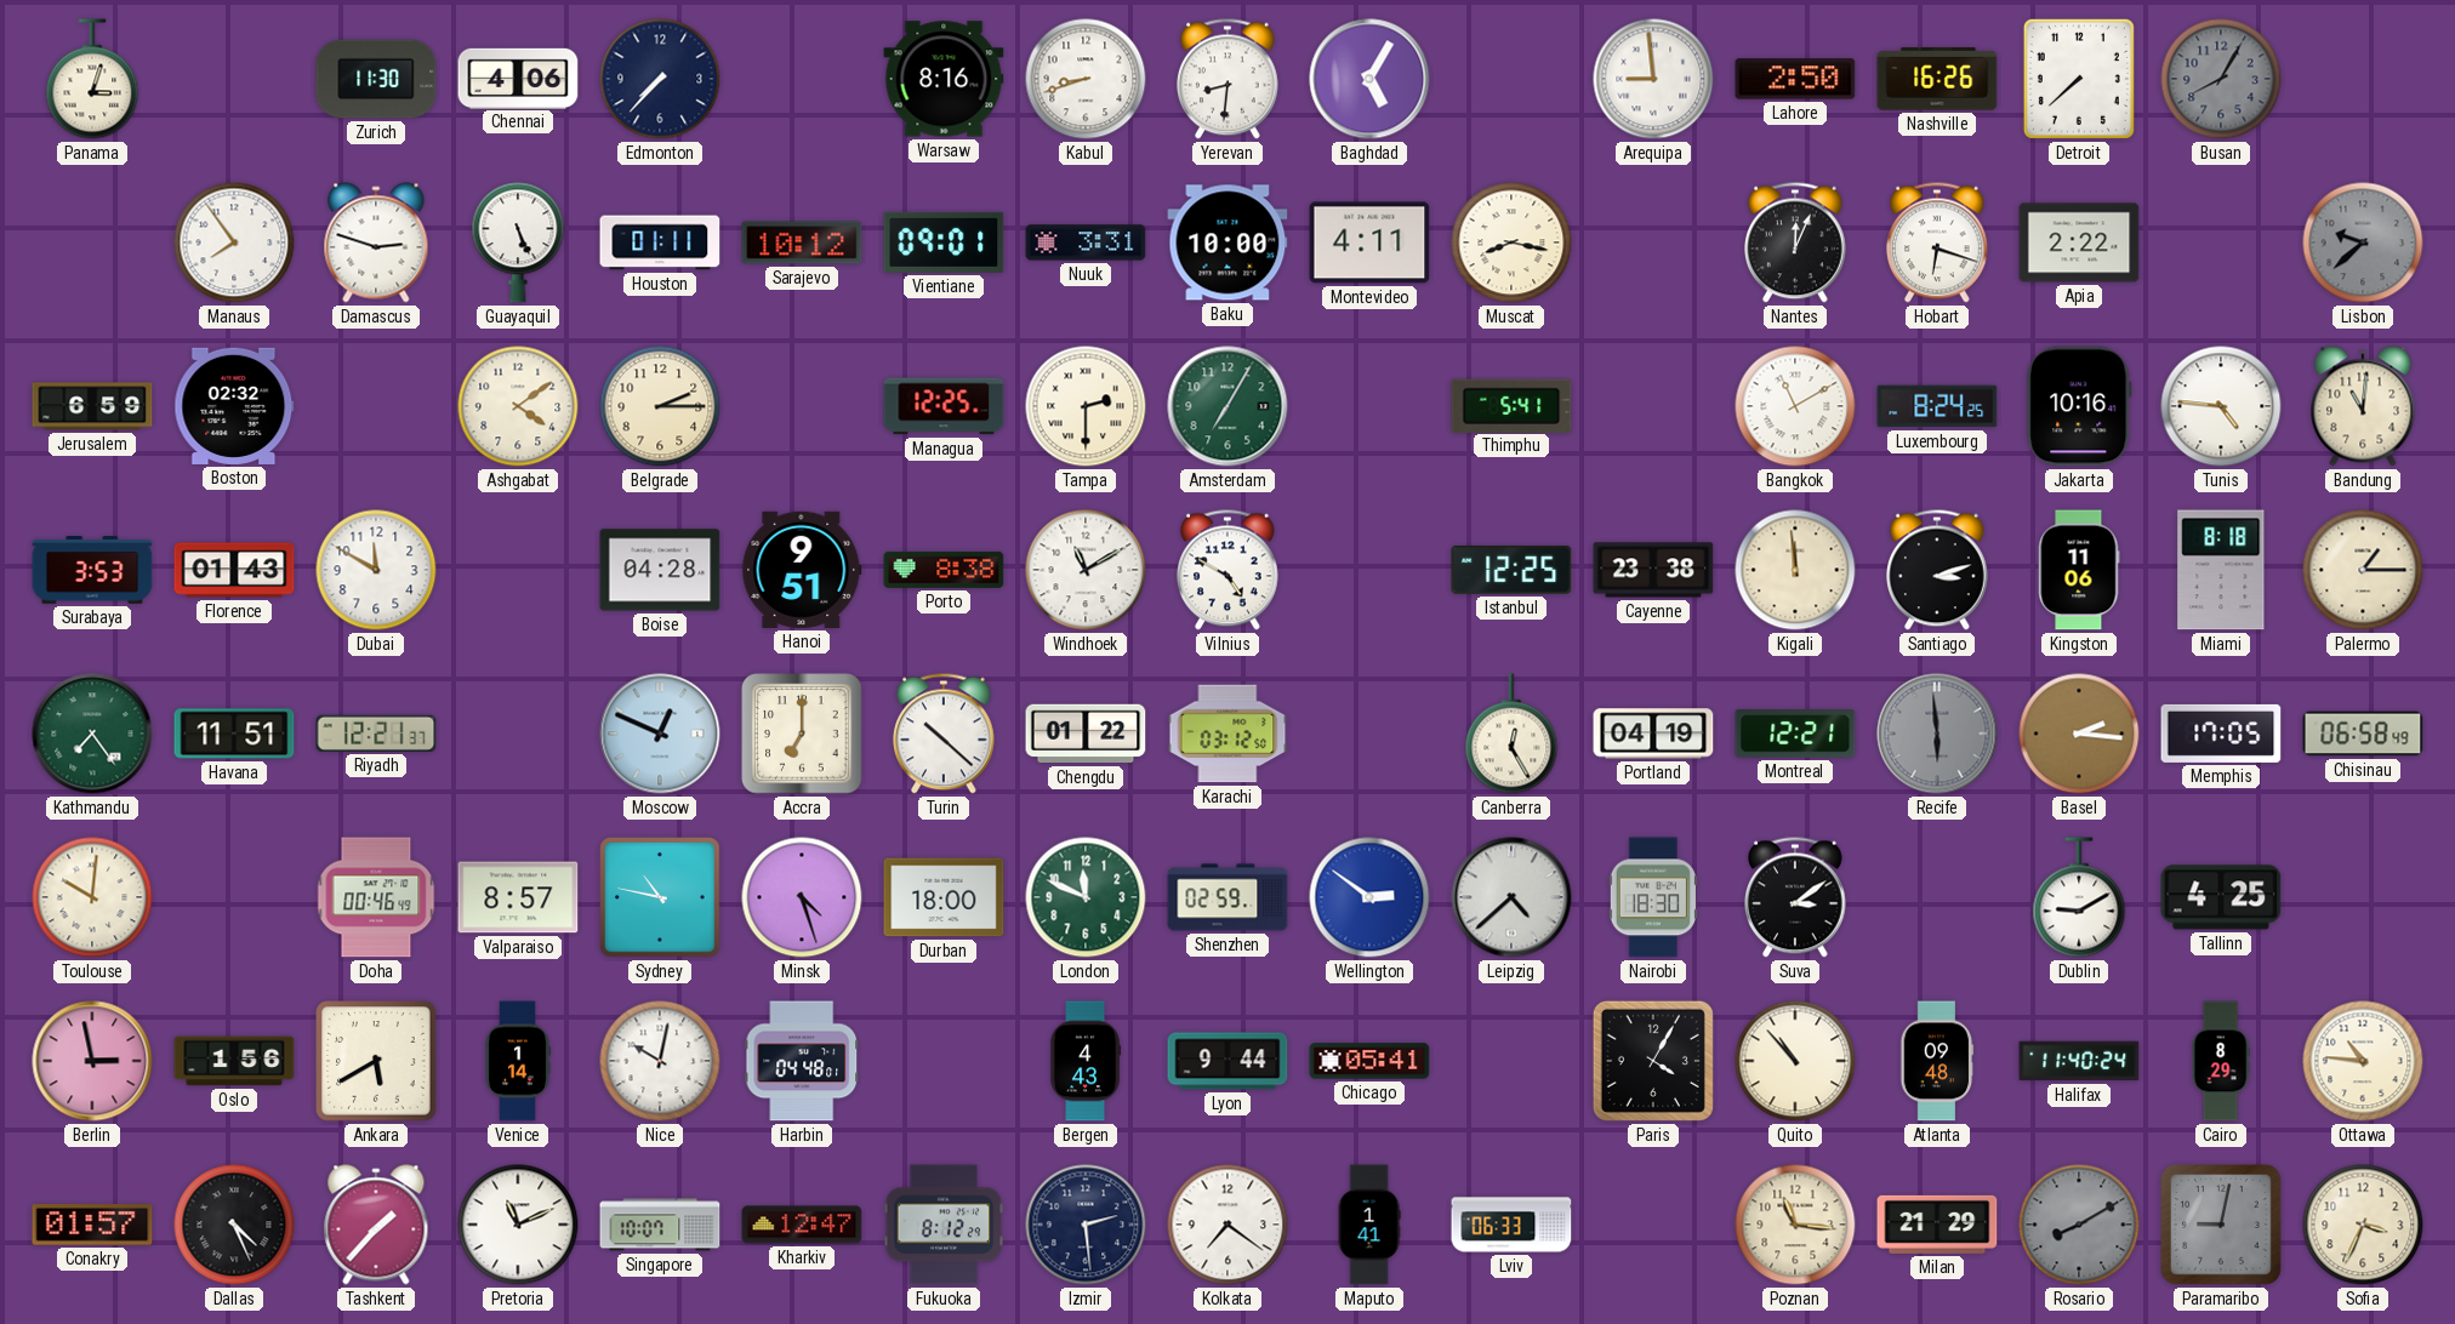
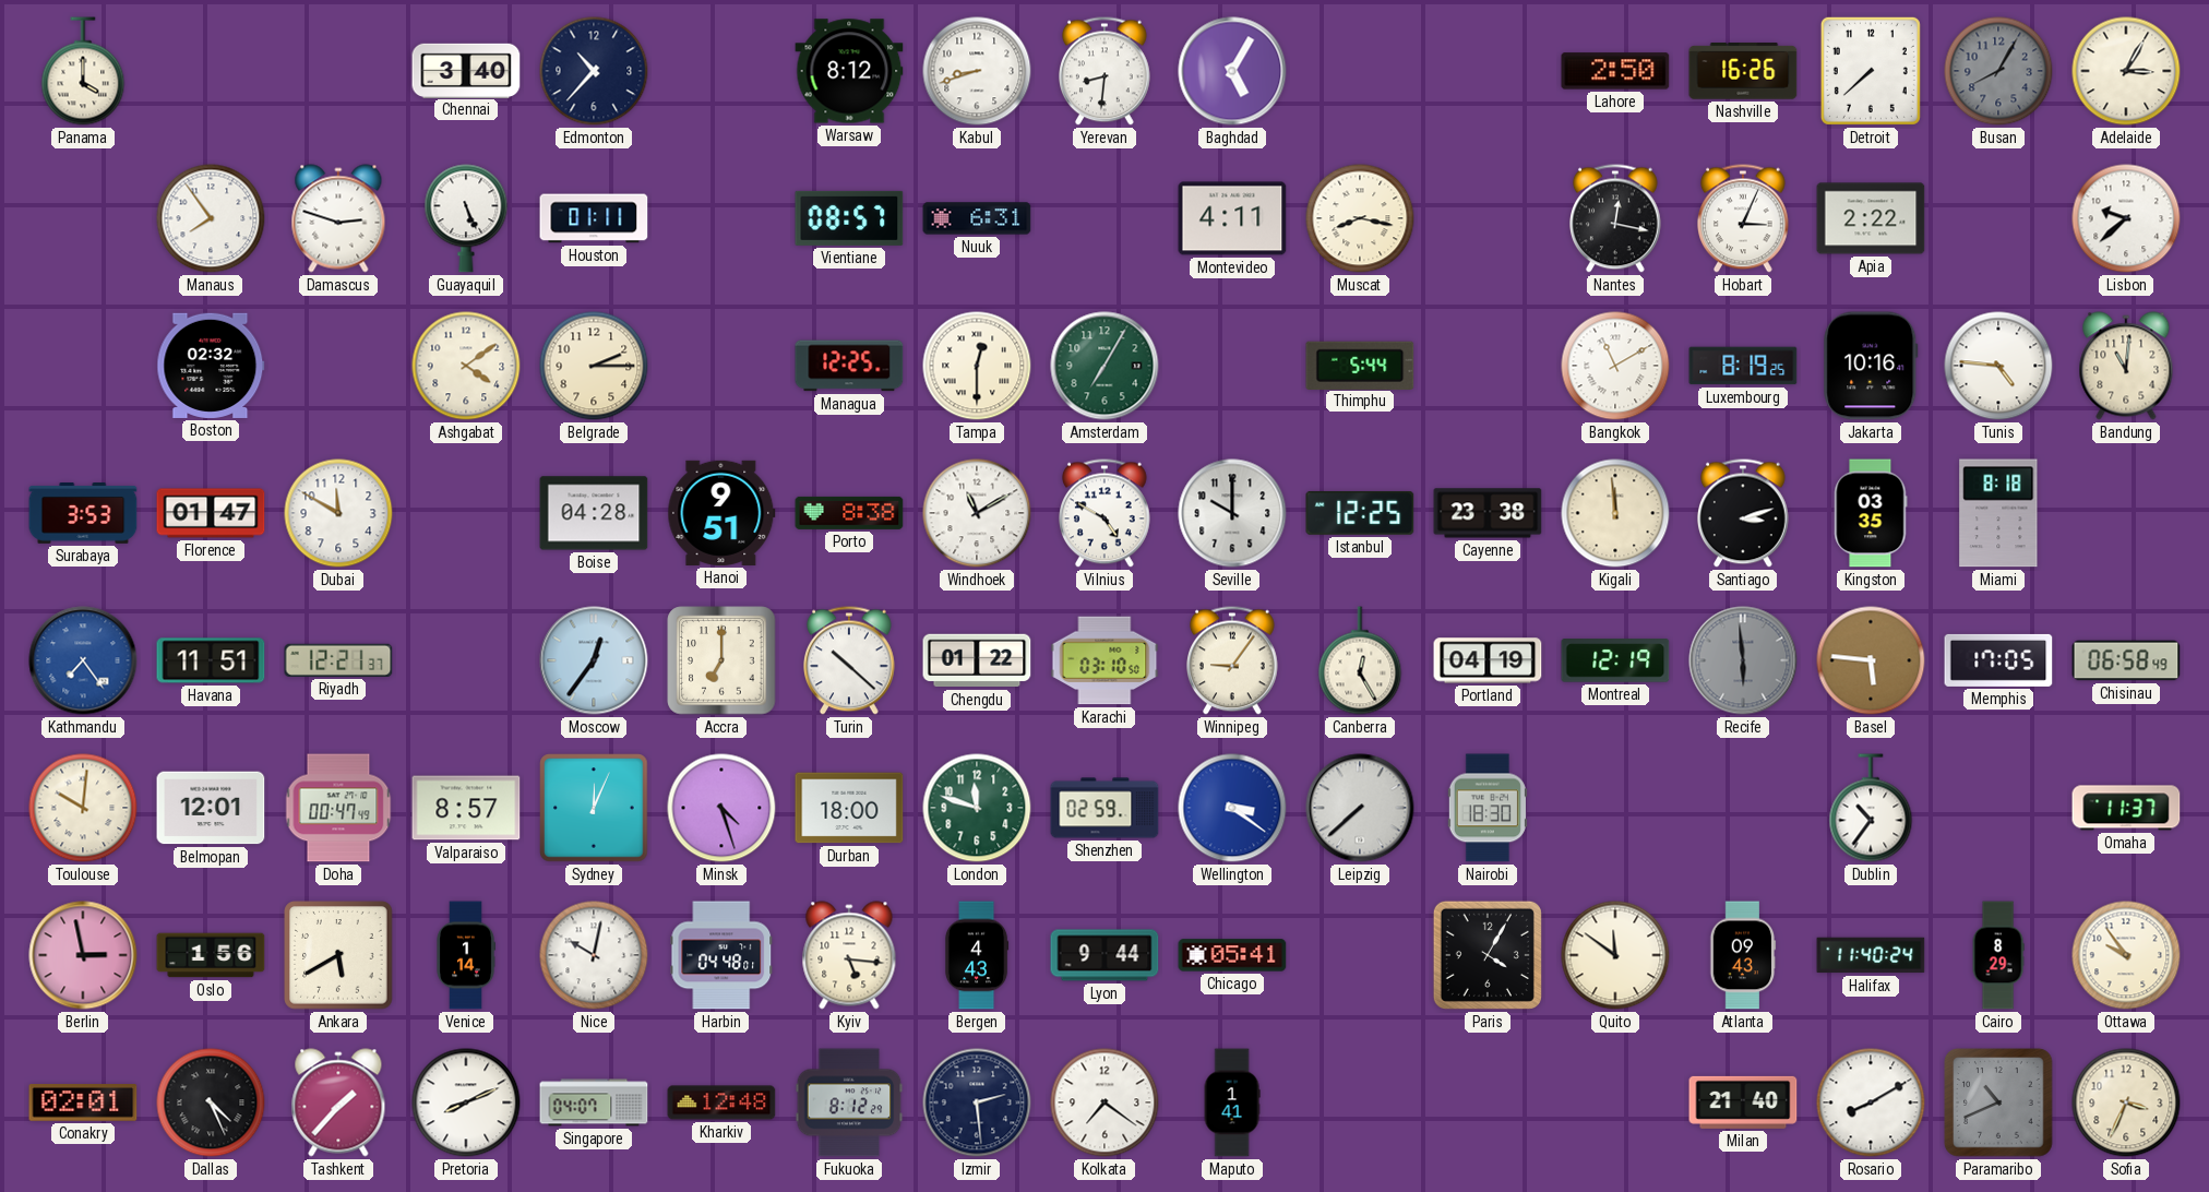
Panama: 3:03 -> 4:00
Zurich: 11:30 -> none
Chennai: 4:06 -> 3:40
Edmonton: 7:37 -> 10:37
Warsaw: 8:16 -> 8:12
Arequipa: 8:59 -> none
Adelaide: none -> 3:05
Sarajevo: 10:12 -> none
Vientiane: 09:01 -> 08:57
Nuuk: 3:31 -> 6:31
Baku: 10:00 -> none
Nantes: 12:04 -> 12:17
Hobart: 6:18 -> 3:04
Lisbon dial: grey -> white
Jerusalem: 6:59 -> none
Tampa: 2:30 -> 12:30
Thimphu: 5:41 -> 5:44
Luxembourg: 8:24 -> 8:19
Florence: 01:43 -> 01:47
Seville: none -> 10:00
Kingston: 11:06 -> 03:35
Palermo: 1:15 -> none
Kathmandu dial: green -> blue
Moscow: 12:49 -> 12:36
Karachi: 03:12 -> 03:10
Winnipeg: none -> 9:06
Montreal: 12:21 -> 12:19
Basel: 2:16 -> 5:46
Belmopan: none -> 12:01
Doha: 00:46 -> 00:47
Sydney: 10:47 -> 12:04
London: 11:49 -> 11:48
Wellington: 2:51 -> 3:21
Leipzig: 4:38 -> 7:38
Suva: 3:09 -> none
Dublin: 9:10 -> 10:36
Tallinn: 4:25 -> none
Omaha: none -> 11:37
Kyiv: none -> 5:16
Quito: 10:53 -> 11:51
Atlanta: 09:48 -> 09:43
Ottawa: 10:46 -> 9:54
Conakry: 01:57 -> 02:01
Pretoria: 11:11 -> 8:11
Singapore: 10:07 -> 04:07
Kharkiv: 12:47 -> 12:48
Lviv: 06:33 -> none
Poznan: 11:16 -> none
Milan: 21:29 -> 21:40
Rosario dial: grey -> white
Paramaribo: 9:02 -> 10:41
